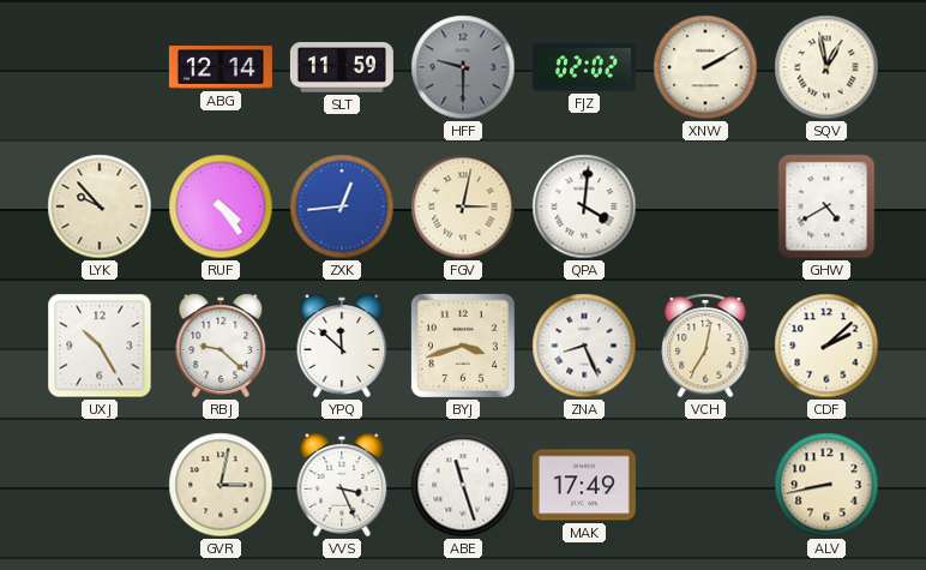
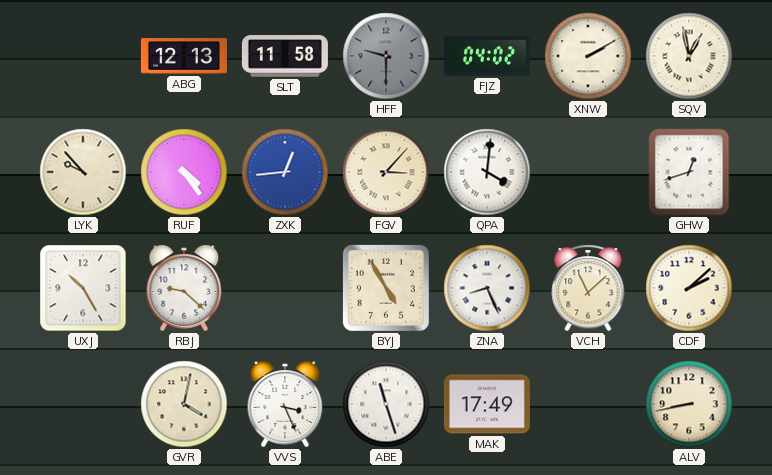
ABG: 12:14 -> 12:13
SLT: 11:59 -> 11:58
FJZ: 02:02 -> 04:02
FGV: 3:02 -> 3:07
GHW: 4:40 -> 12:42
YPQ: 11:52 -> none
BYJ: 3:42 -> 4:55
VCH: 7:02 -> 11:08
GVR: 3:02 -> 4:02
